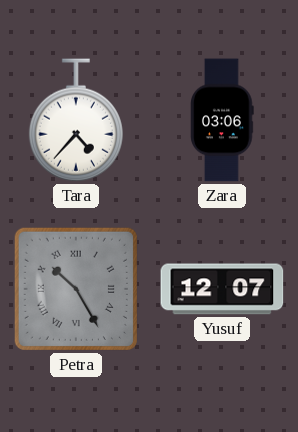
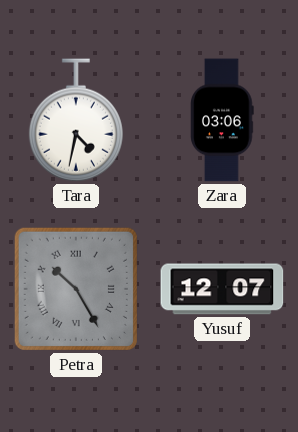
Tara: 4:37 -> 4:32
